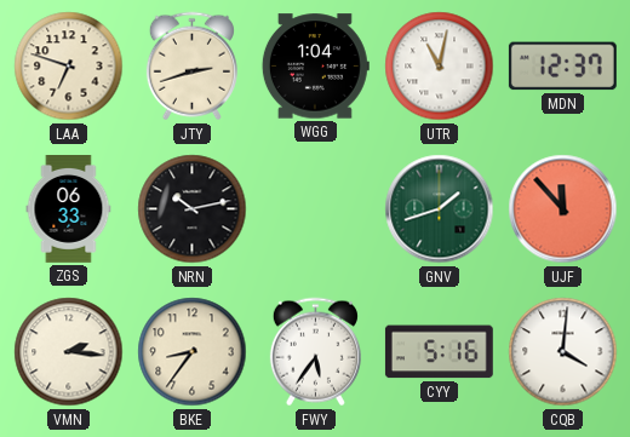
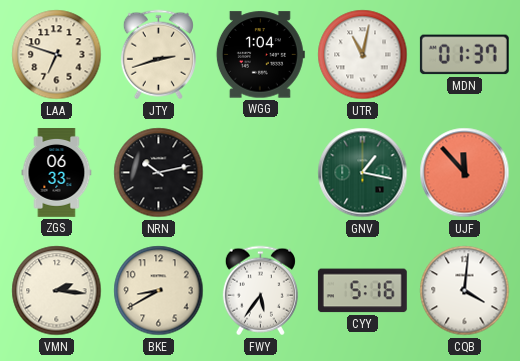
MDN: 12:37 -> 01:37
GNV: 1:42 -> 1:17
BKE: 8:36 -> 8:40
